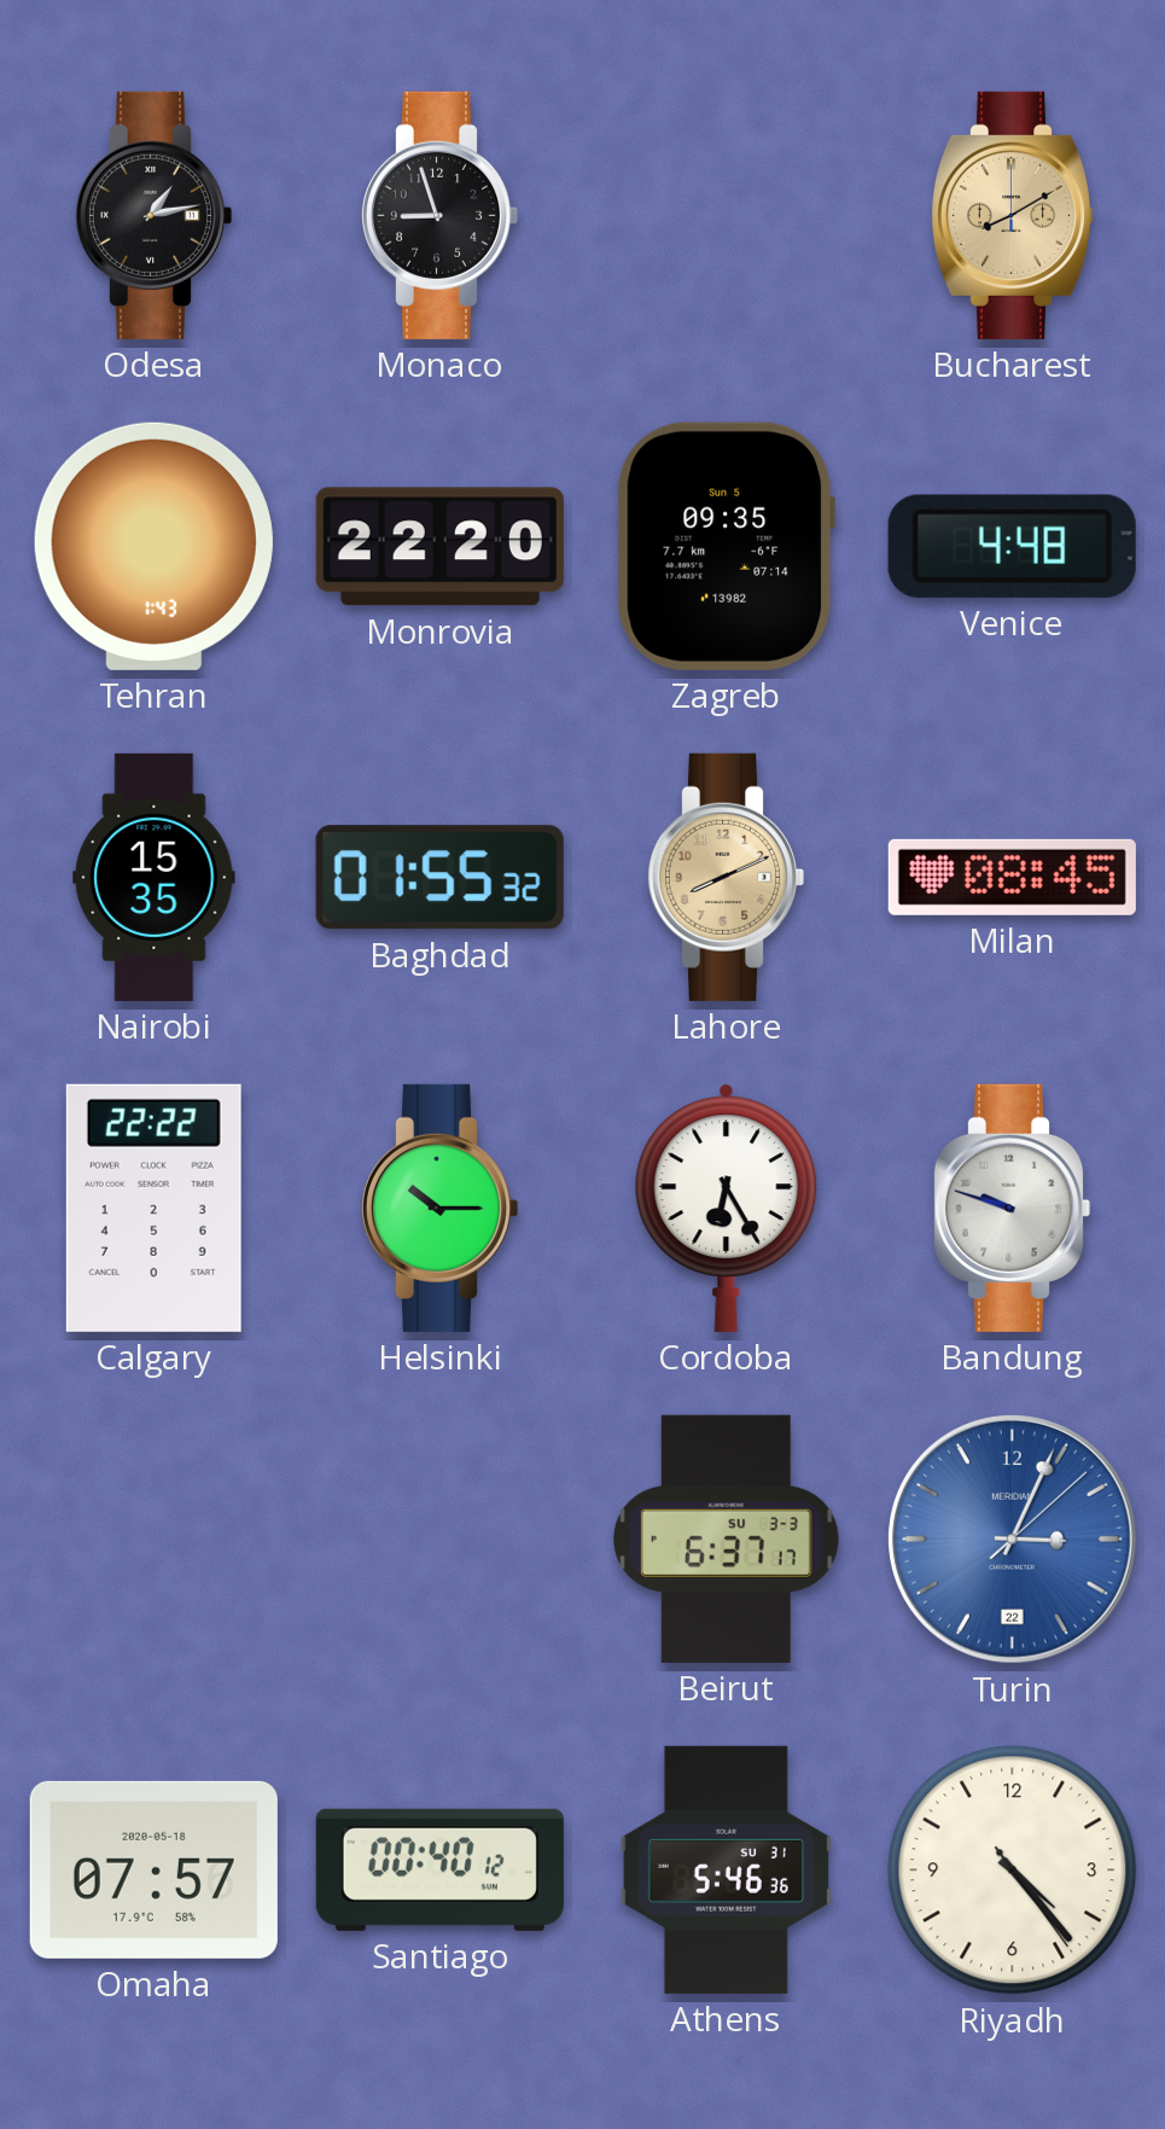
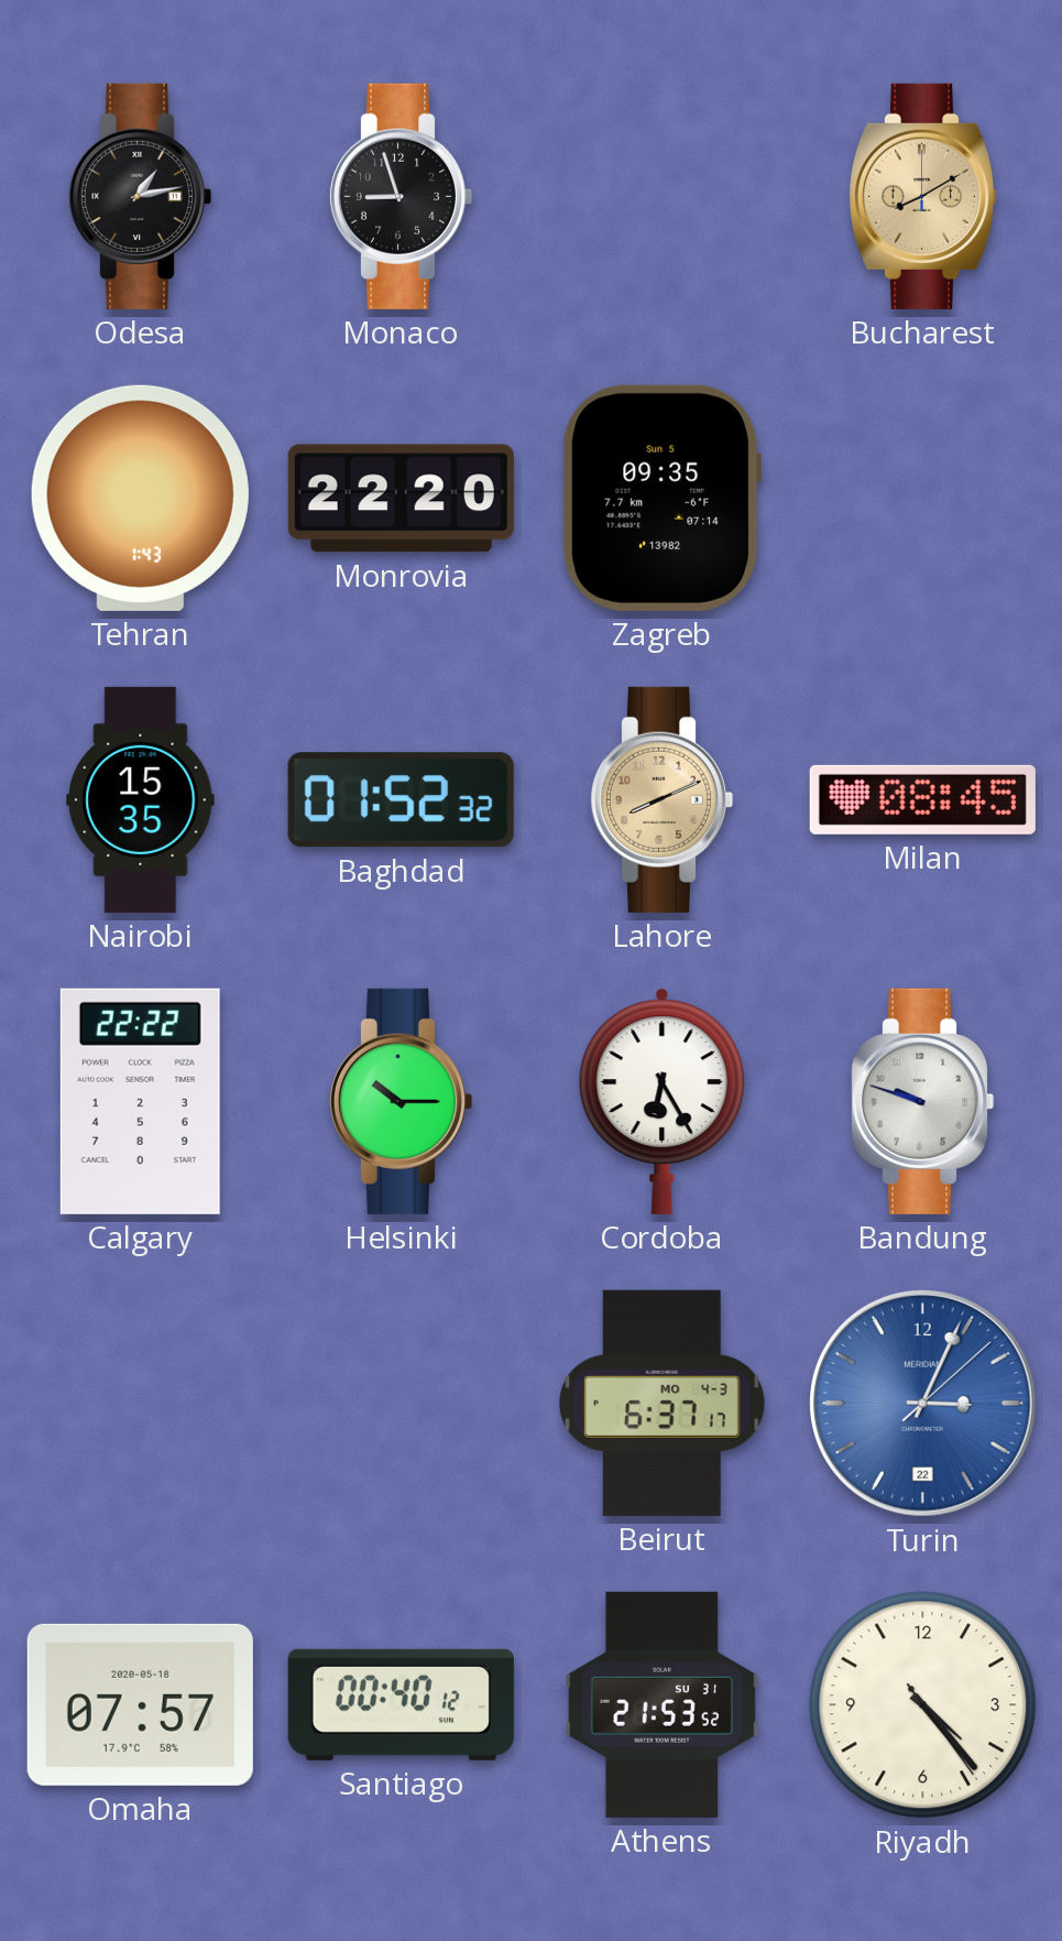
Venice: 4:48 -> none
Baghdad: 01:55 -> 01:52
Beirut date: SU 3-3 -> MO 4-3
Athens: 5:46 -> 21:53
